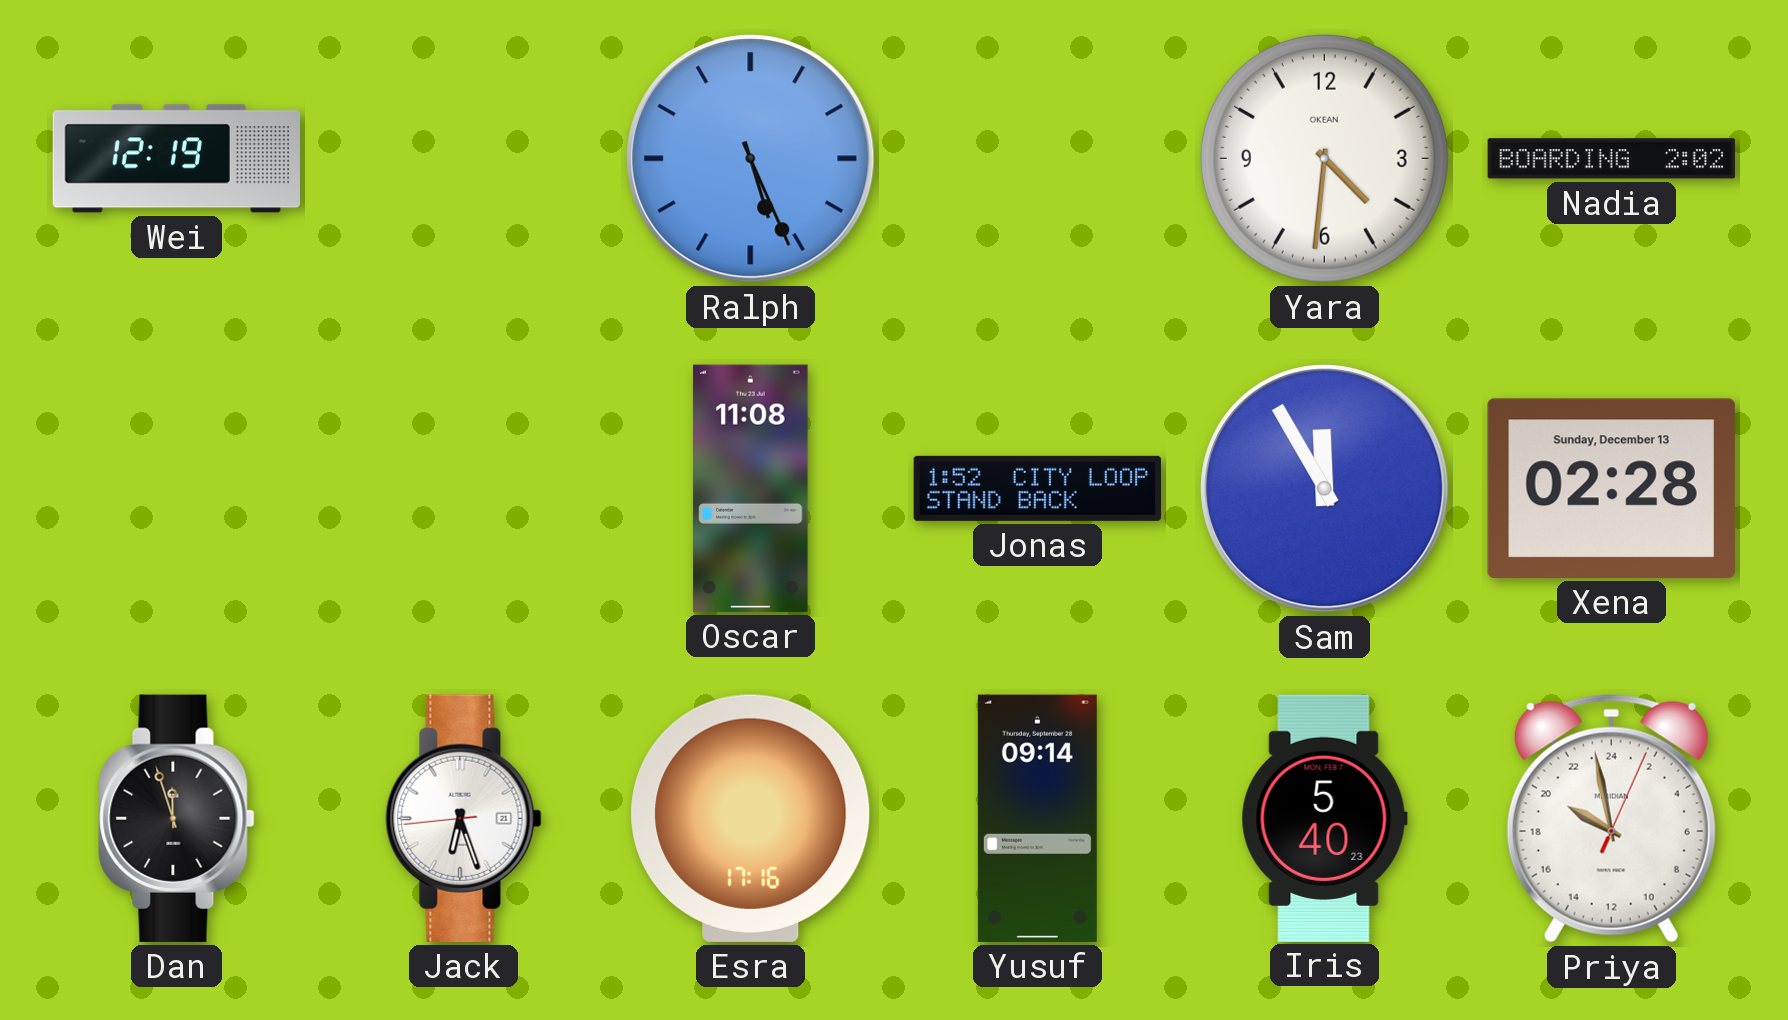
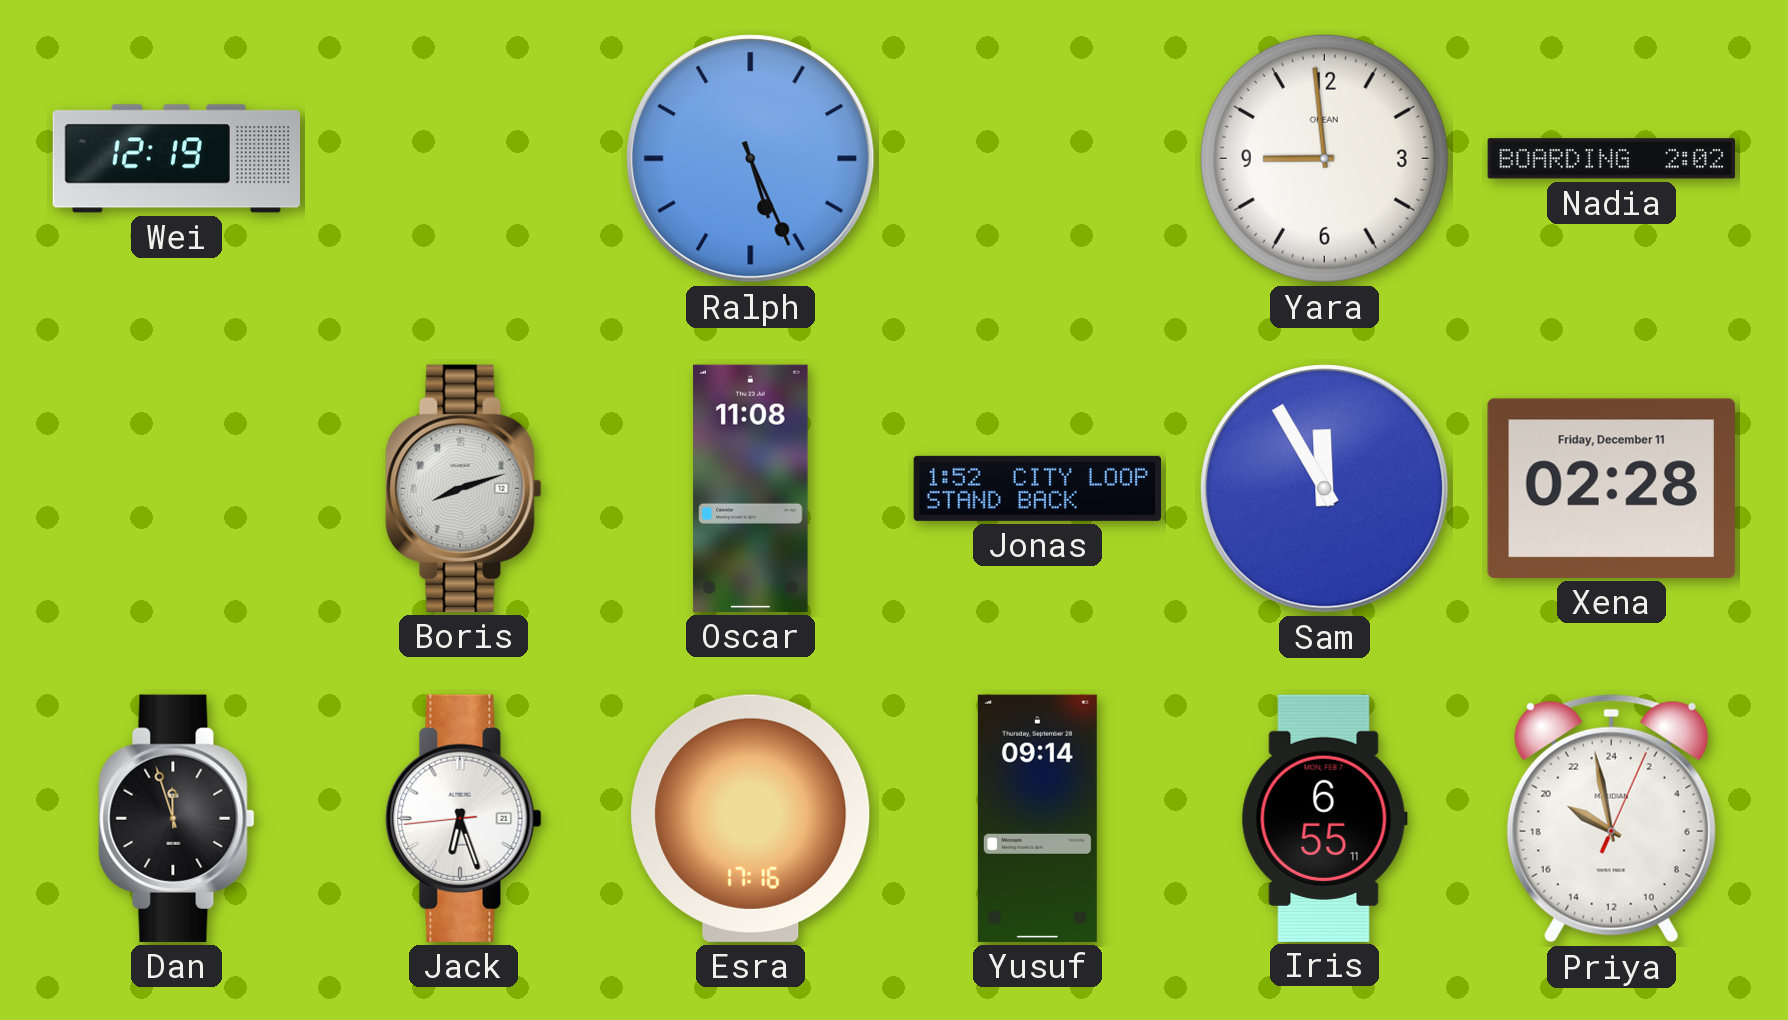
Yara: 4:31 -> 8:59
Boris: none -> 8:12
Xena date: Sunday, December 13 -> Friday, December 11
Iris: 5:40 -> 6:55
